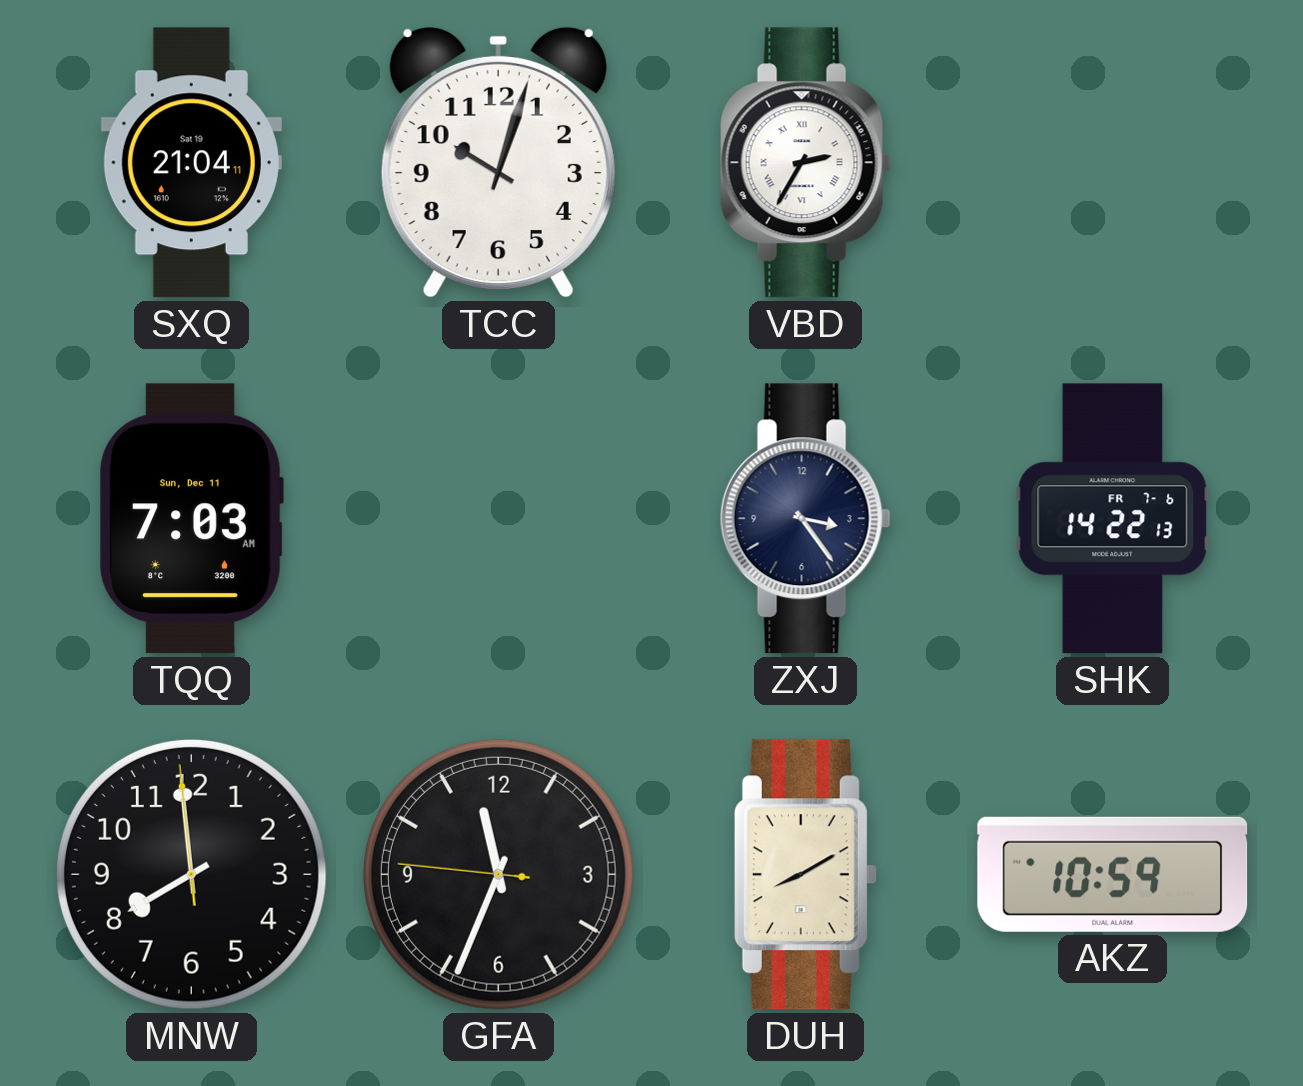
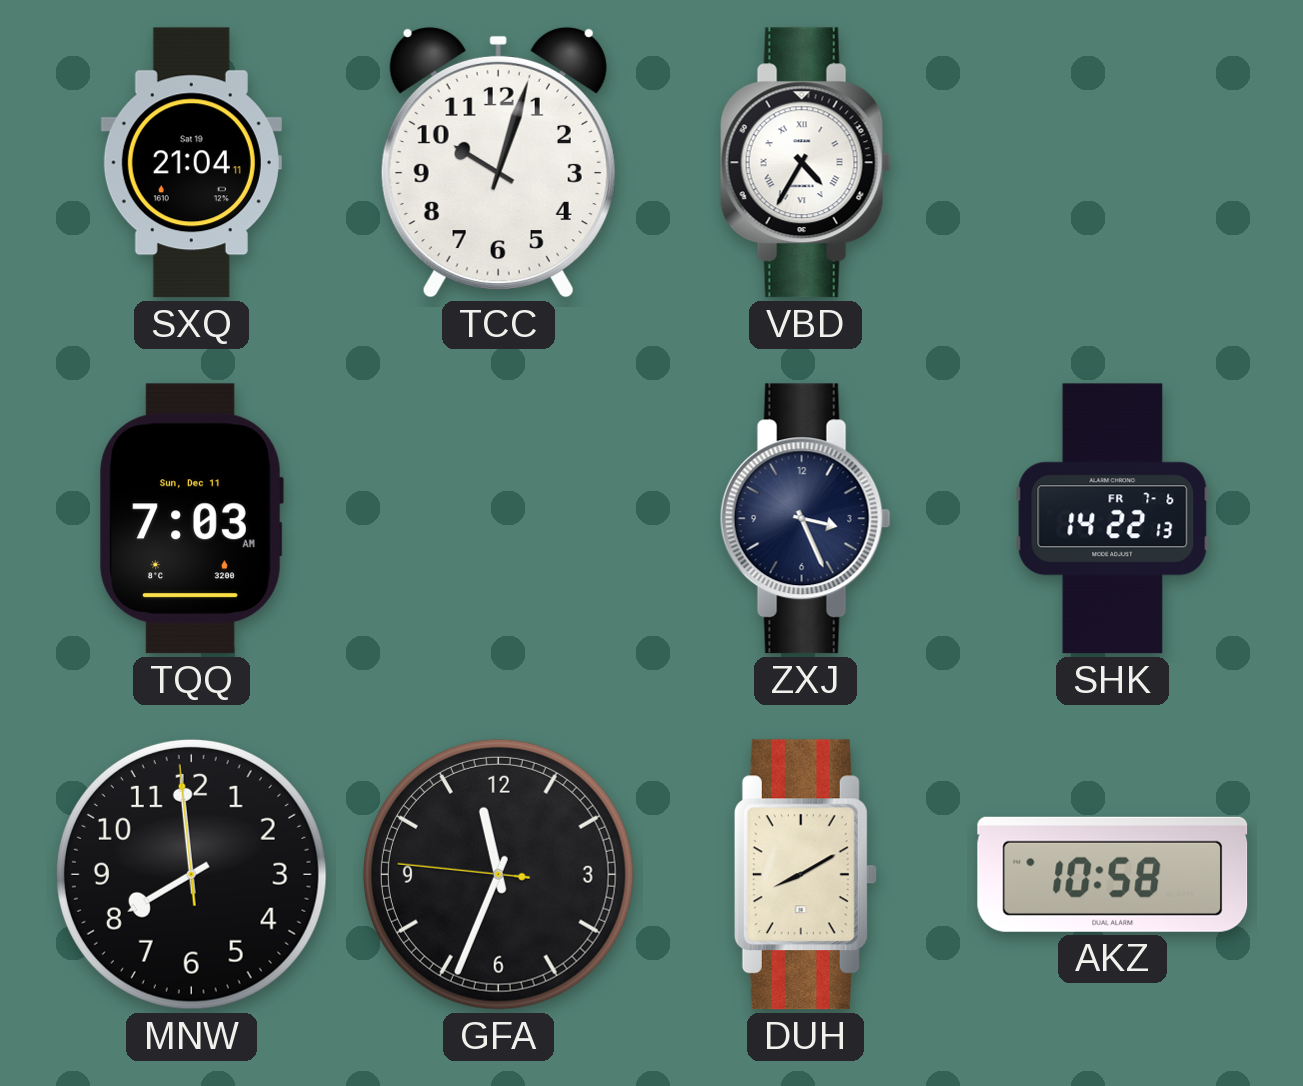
VBD: 2:35 -> 4:35
ZXJ: 3:24 -> 3:26
AKZ: 10:59 -> 10:58
